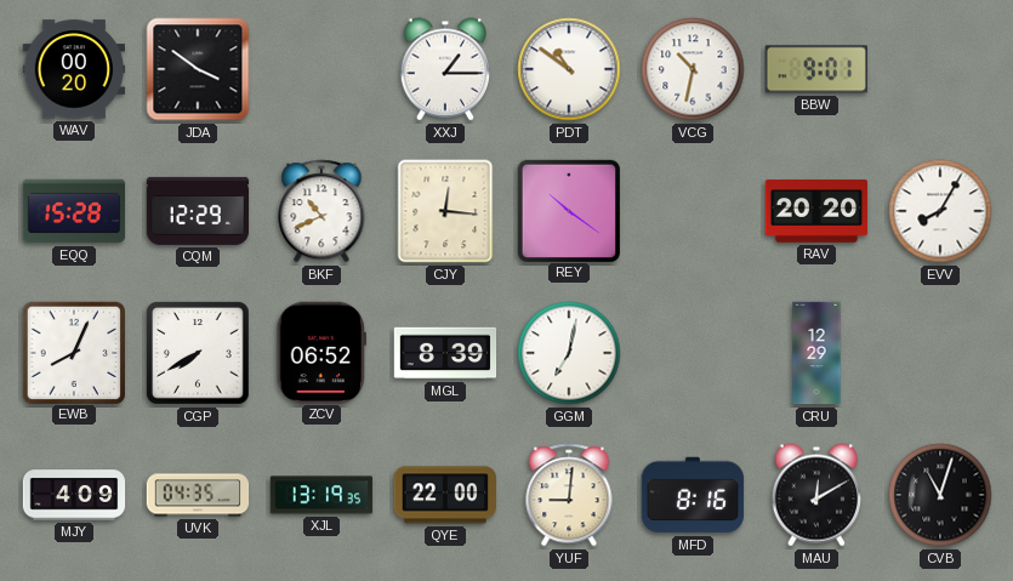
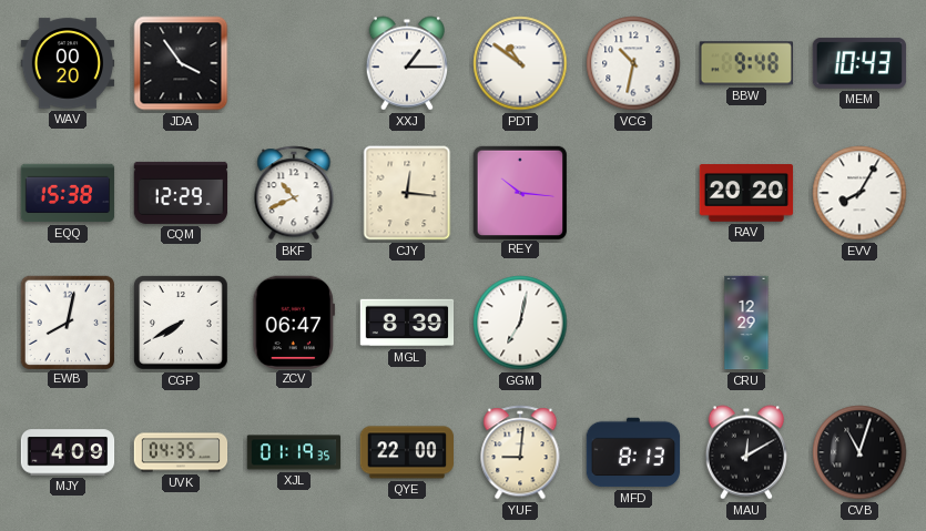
JDA: 3:51 -> 3:54
BBW: 9:01 -> 9:48
MEM: none -> 10:43
EQQ: 15:28 -> 15:38
REY: 10:21 -> 10:16
EWB: 8:04 -> 8:02
ZCV: 06:52 -> 06:47
XJL: 13:19 -> 01:19
MFD: 8:16 -> 8:13
